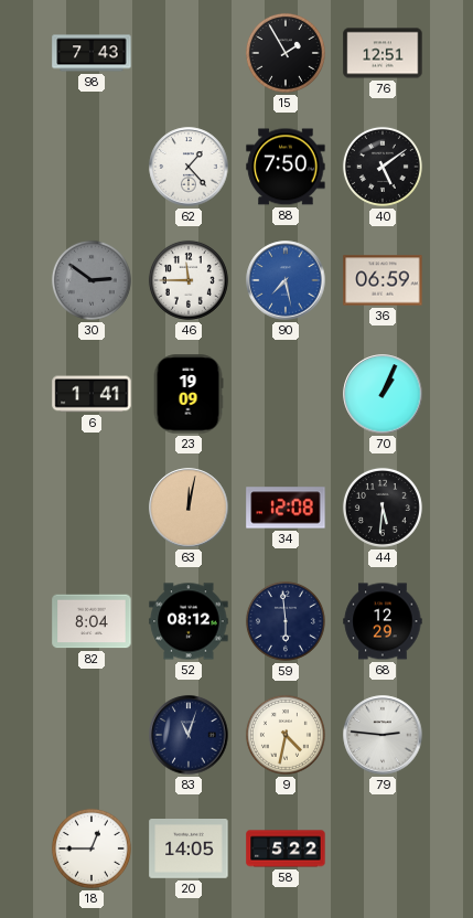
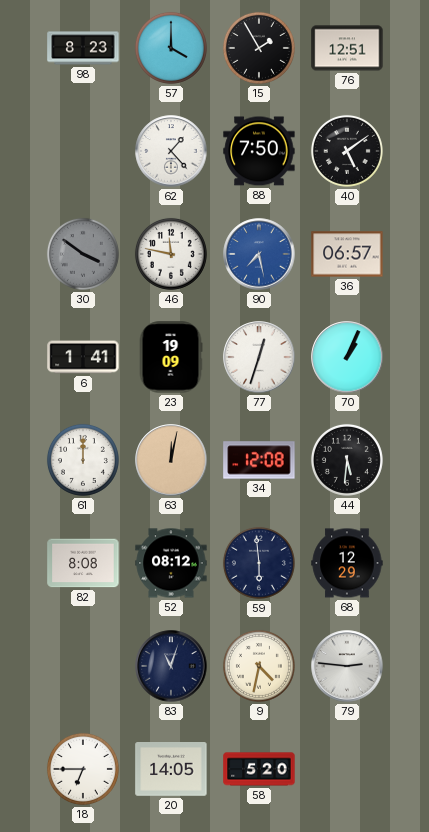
98: 7:43 -> 8:23
57: none -> 4:00
30: 2:51 -> 3:51
46: 11:45 -> 11:47
36: 06:59 -> 06:57
77: none -> 12:33
61: none -> 12:00
82: 8:04 -> 8:08
18: 12:45 -> 6:45
58: 5:22 -> 5:20
